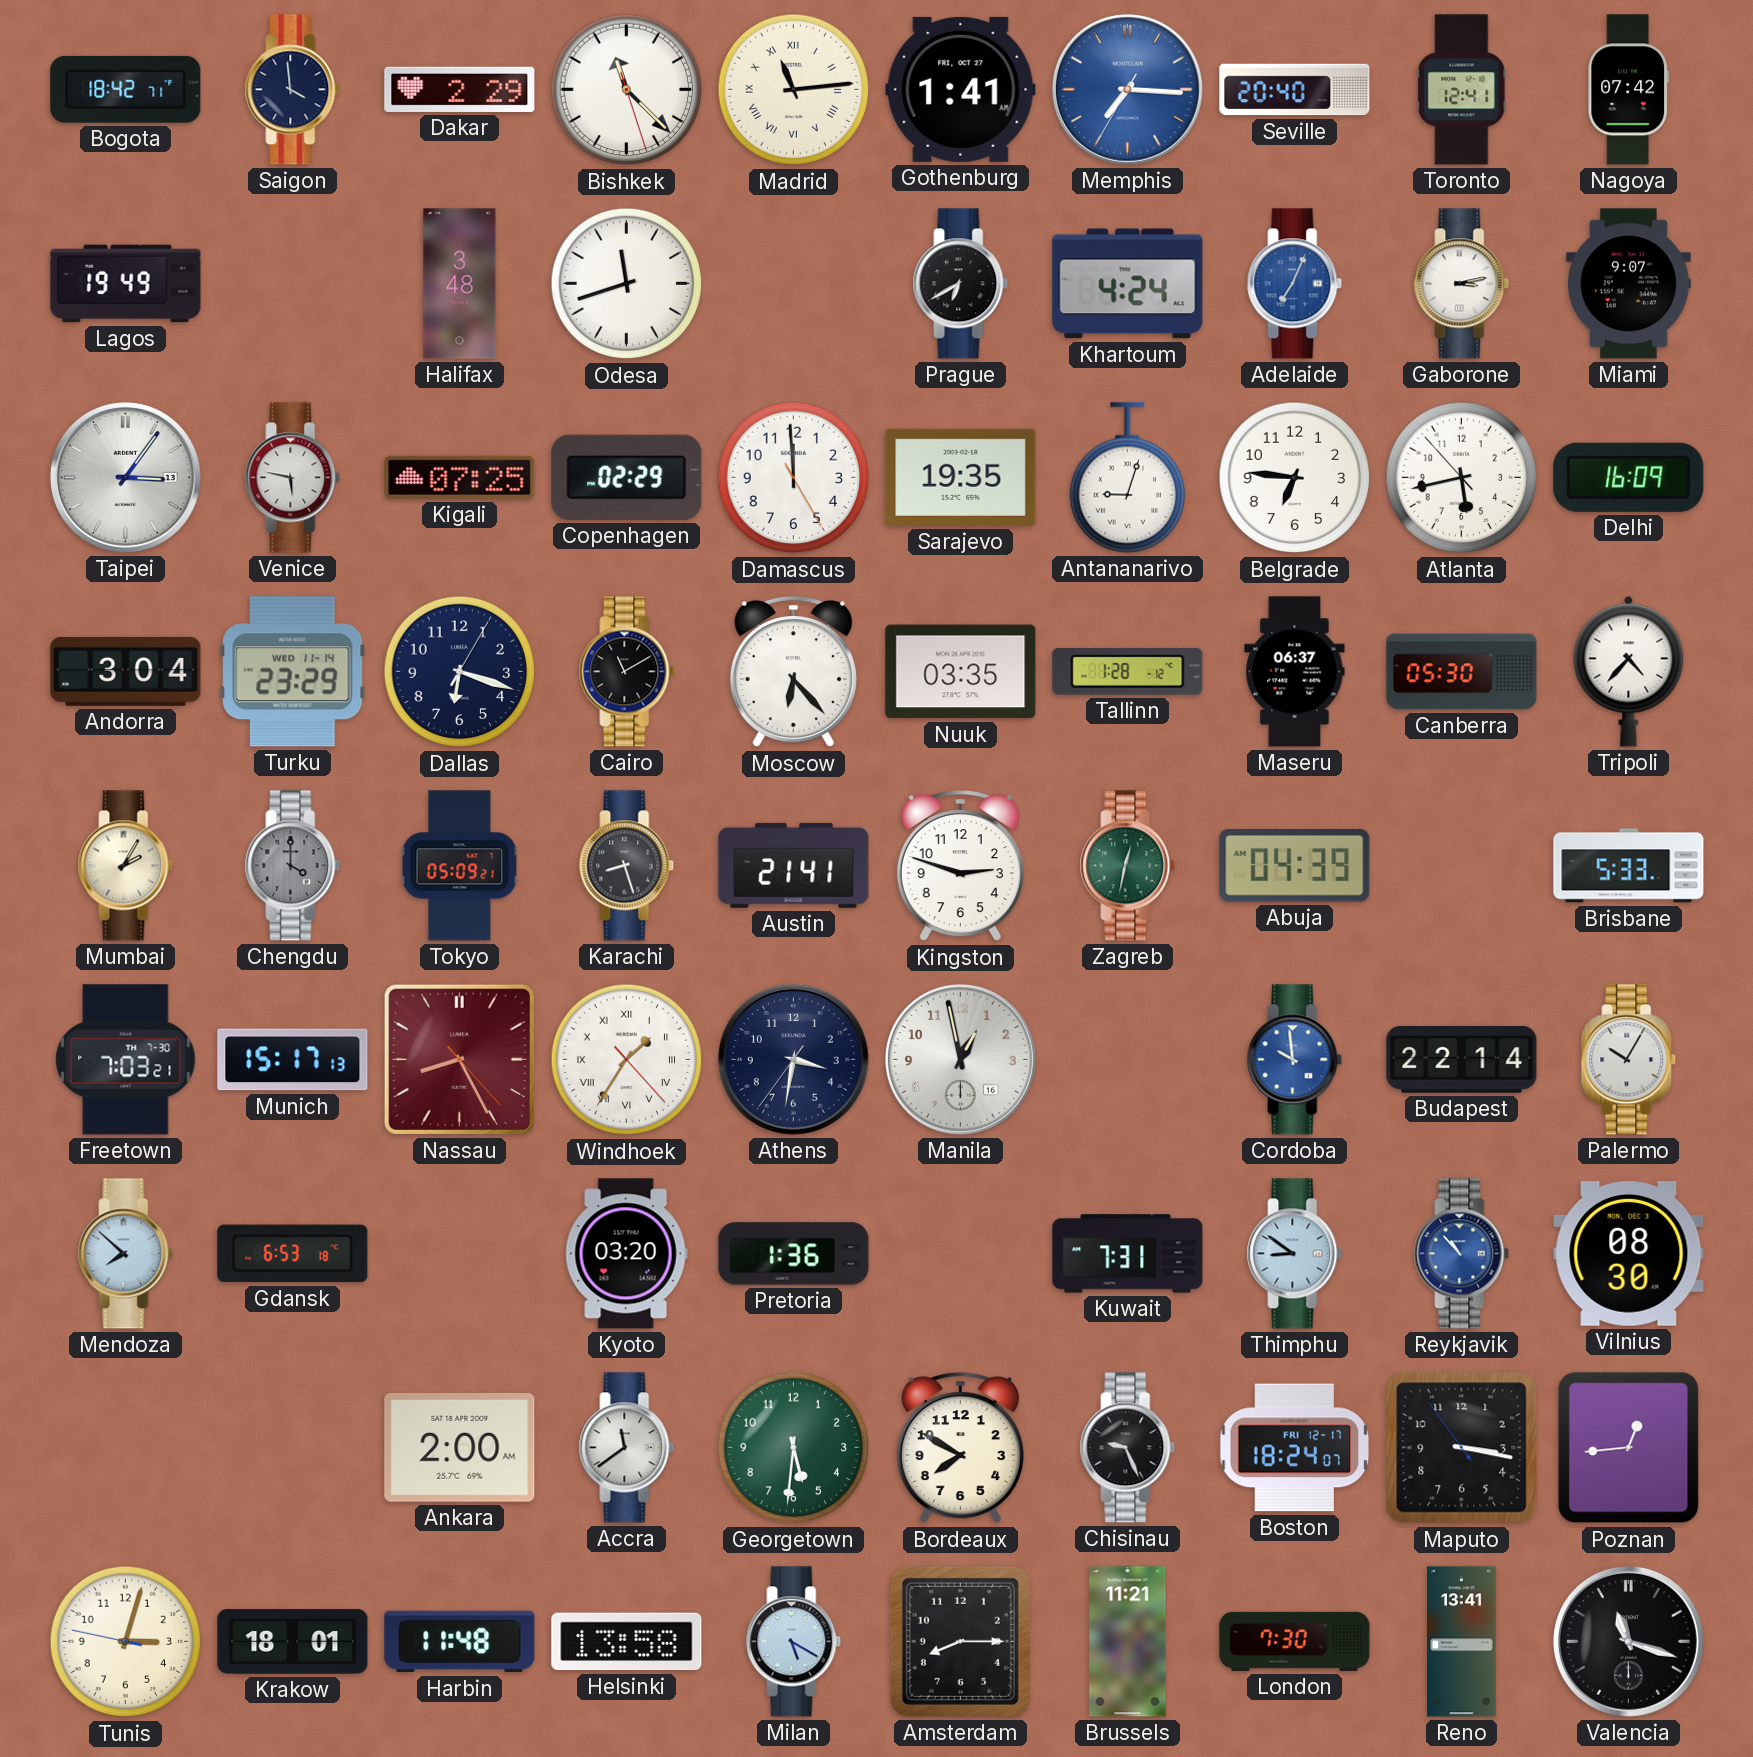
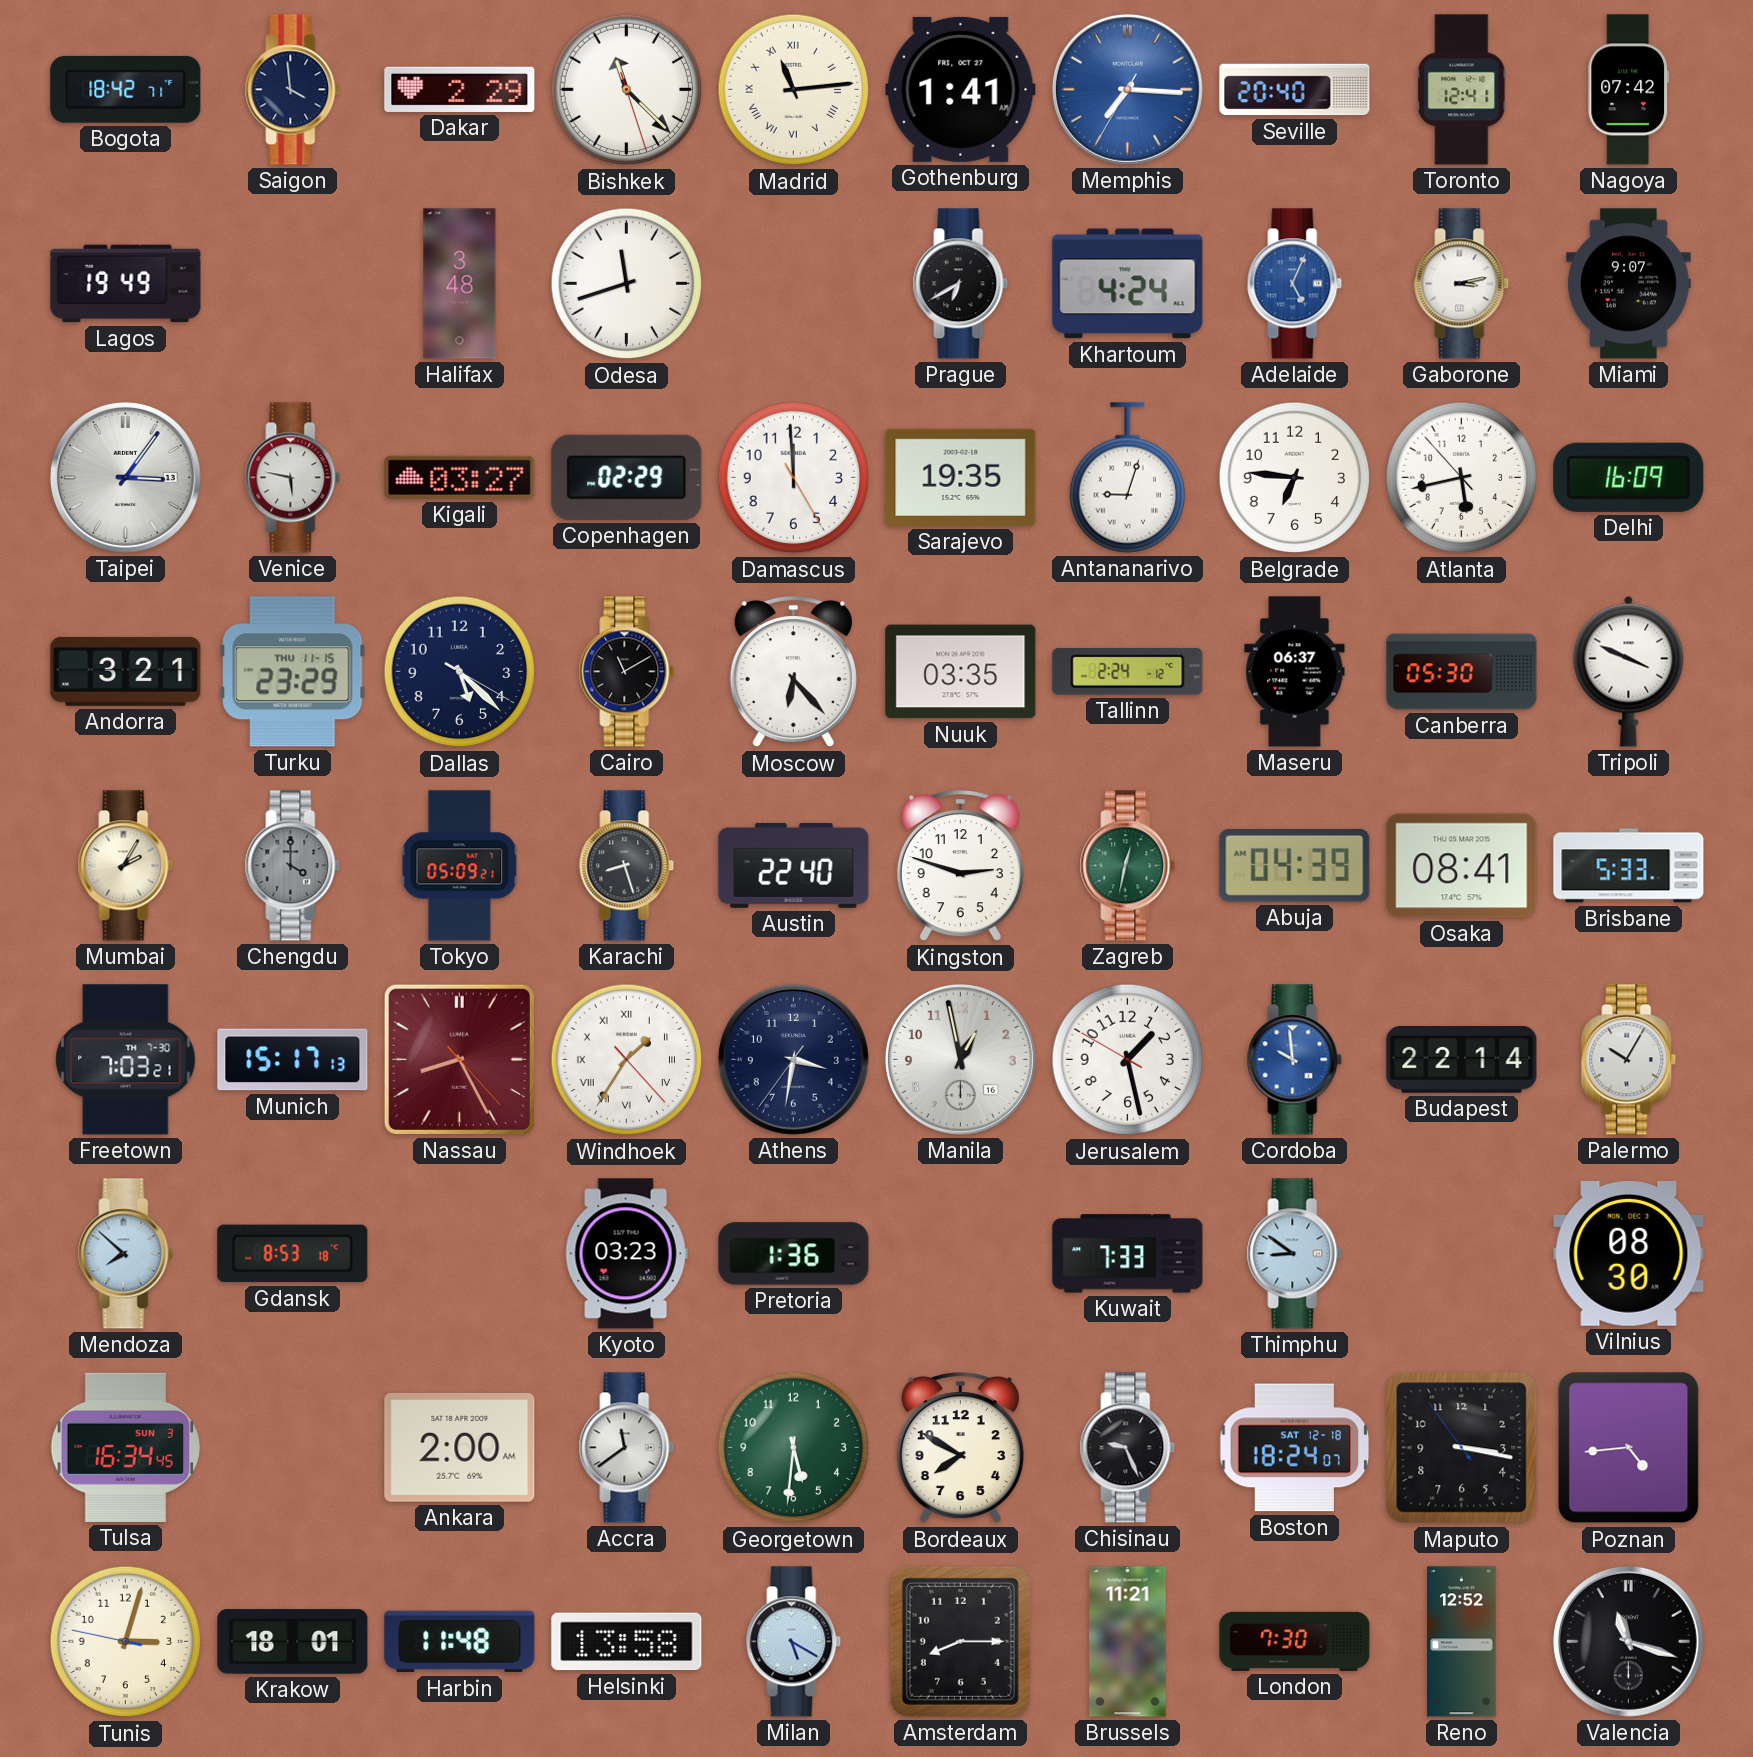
Adelaide: 7:04 -> 5:04
Kigali: 07:25 -> 03:27
Andorra: 3:04 -> 3:21
Turku date: WED 11-14 -> THU 11-15
Dallas: 6:18 -> 5:22
Tallinn: 1:28 -> 2:24
Tripoli: 4:37 -> 3:49
Austin: 21:41 -> 22:40
Osaka: none -> 08:41
Jerusalem: none -> 1:27
Gdansk: 6:53 -> 8:53
Kyoto: 03:20 -> 03:23
Kuwait: 7:31 -> 7:33
Reykjavik: 10:53 -> none
Tulsa: none -> 16:34
Boston date: FRI 12-17 -> SAT 12-18
Poznan: 12:44 -> 4:44
Reno: 13:41 -> 12:52
